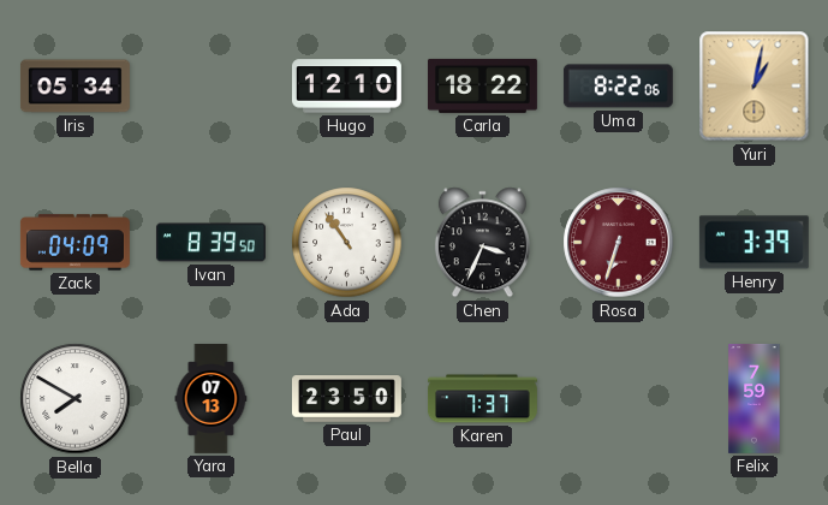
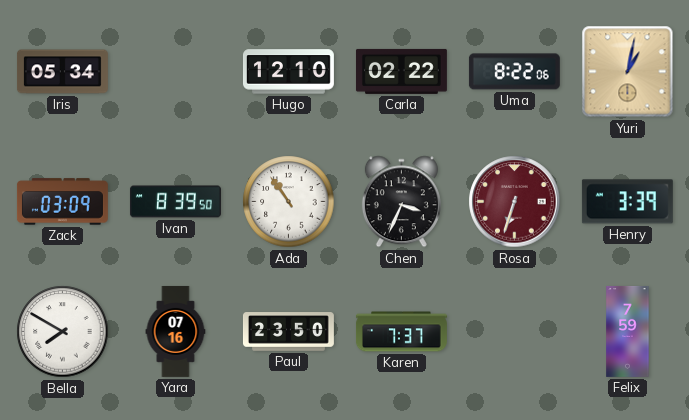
Carla: 18:22 -> 02:22
Zack: 04:09 -> 03:09
Yara: 07:13 -> 07:16
